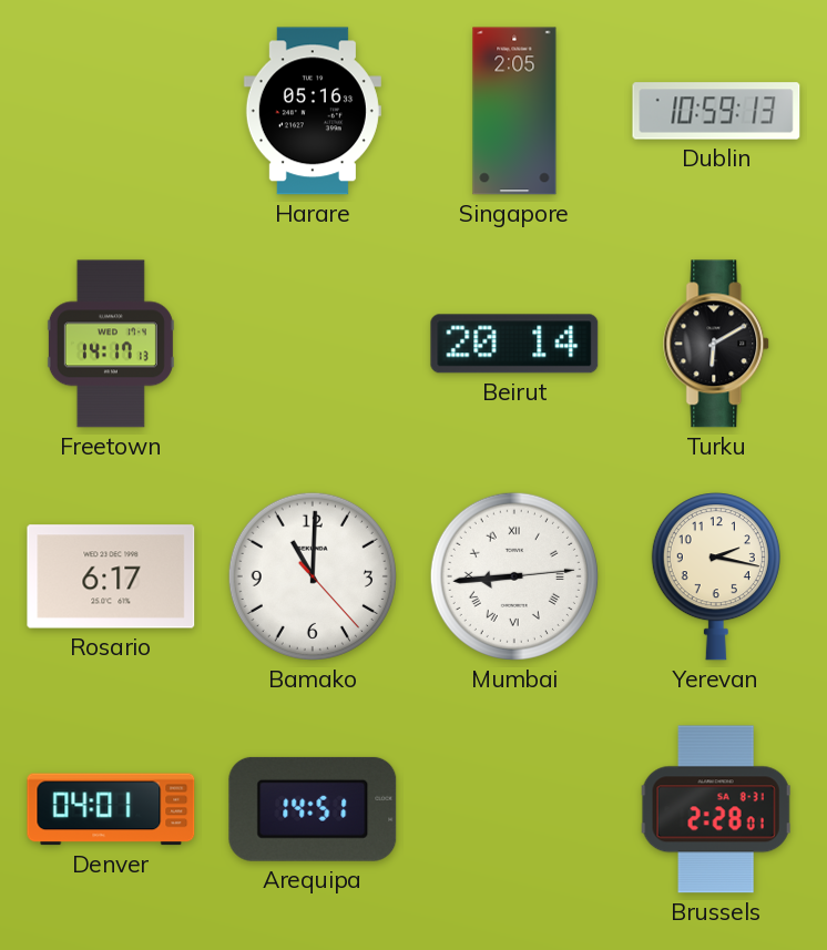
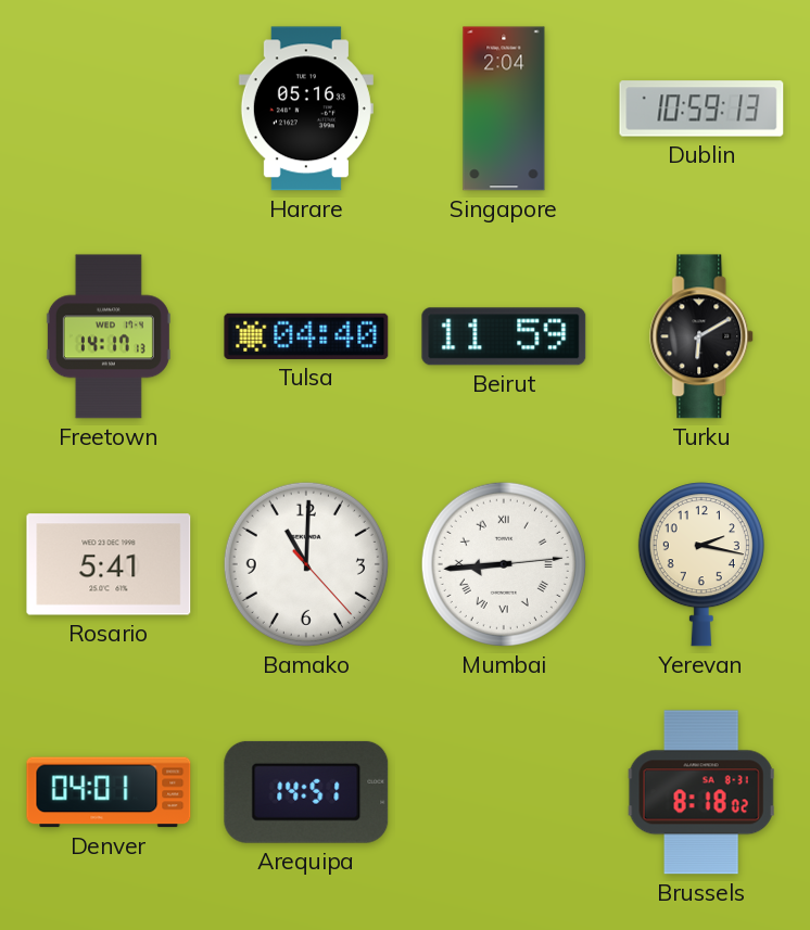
Singapore: 2:05 -> 2:04
Tulsa: none -> 04:40
Beirut: 20:14 -> 11:59
Rosario: 6:17 -> 5:41
Brussels: 2:28 -> 8:18
